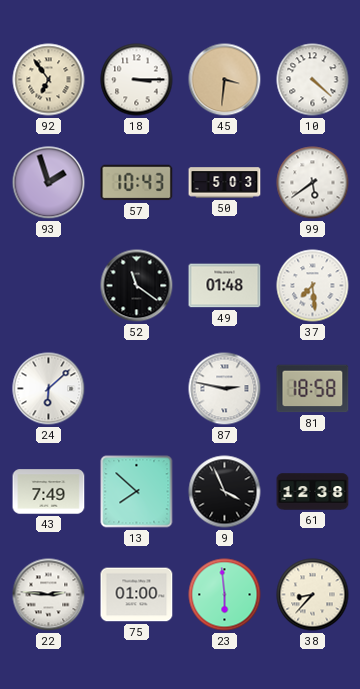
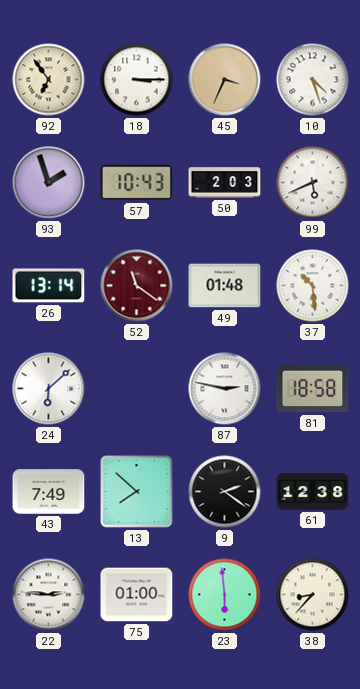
45: 3:31 -> 3:34
10: 4:22 -> 4:27
50: 5:03 -> 2:03
99: 5:39 -> 5:41
26: none -> 13:14
52 dial: black -> burgundy
37: 7:29 -> 10:29
9: 3:56 -> 2:21
